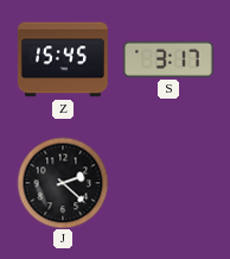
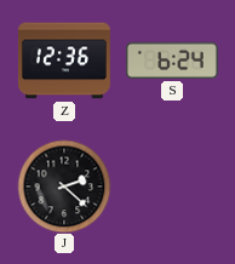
Z: 15:45 -> 12:36
S: 3:17 -> 6:24
